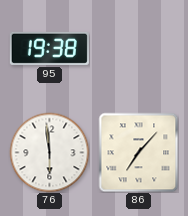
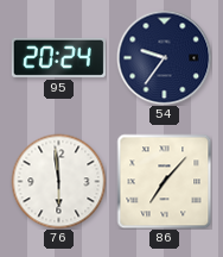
95: 19:38 -> 20:24
54: none -> 9:36
